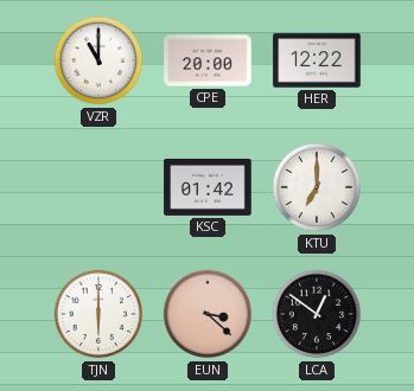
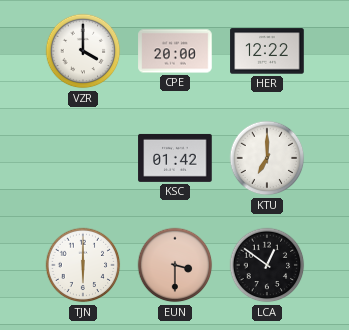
VZR: 11:00 -> 4:00
EUN: 3:22 -> 3:30
